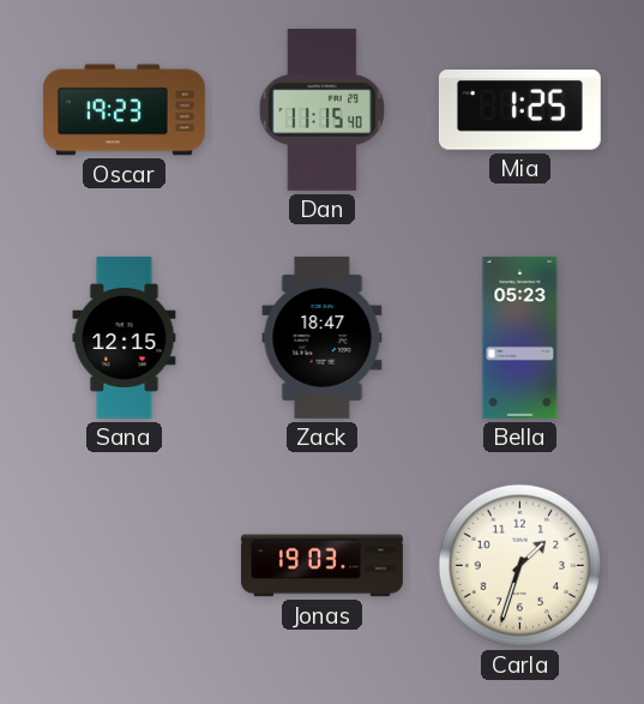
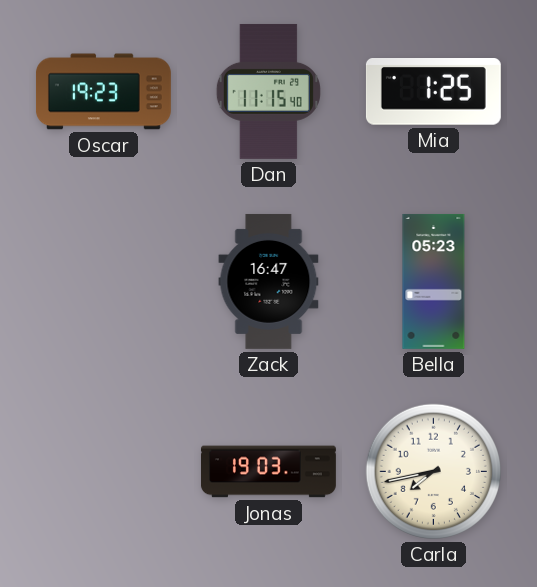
Sana: 12:15 -> none
Zack: 18:47 -> 16:47
Carla: 1:33 -> 7:43
